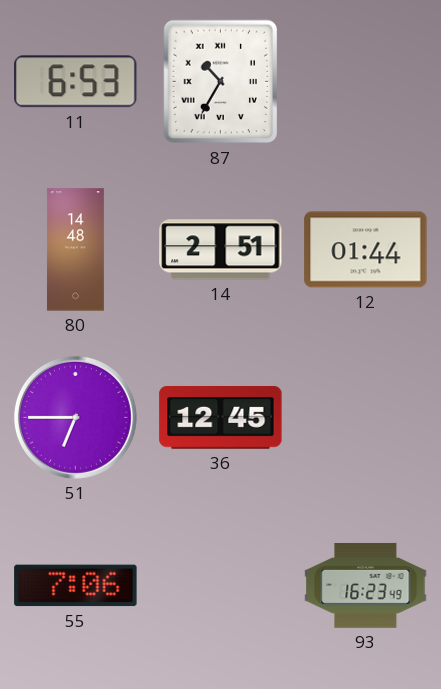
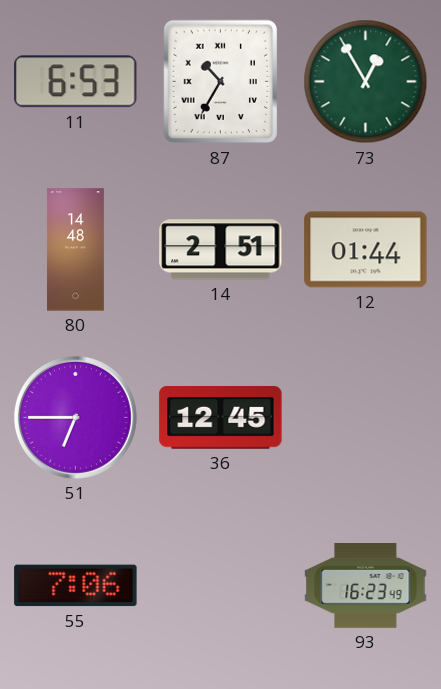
73: none -> 12:55
